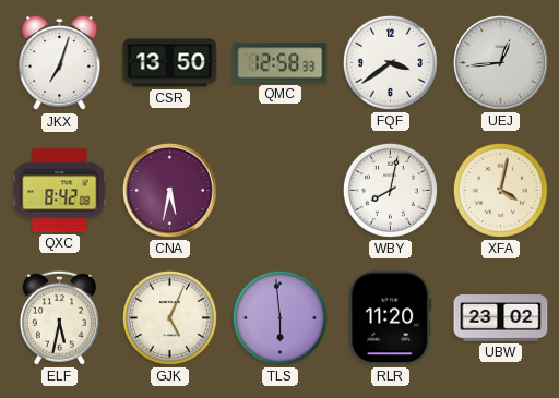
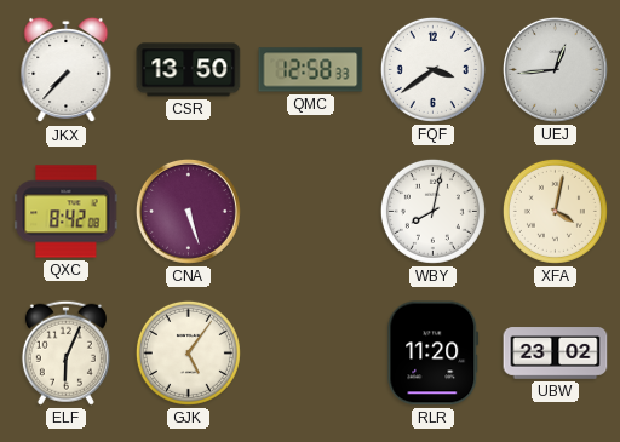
JKX: 7:03 -> 7:37
CNA: 5:32 -> 5:27
ELF: 5:32 -> 6:04
GJK: 5:04 -> 5:06
TLS: 5:59 -> none
